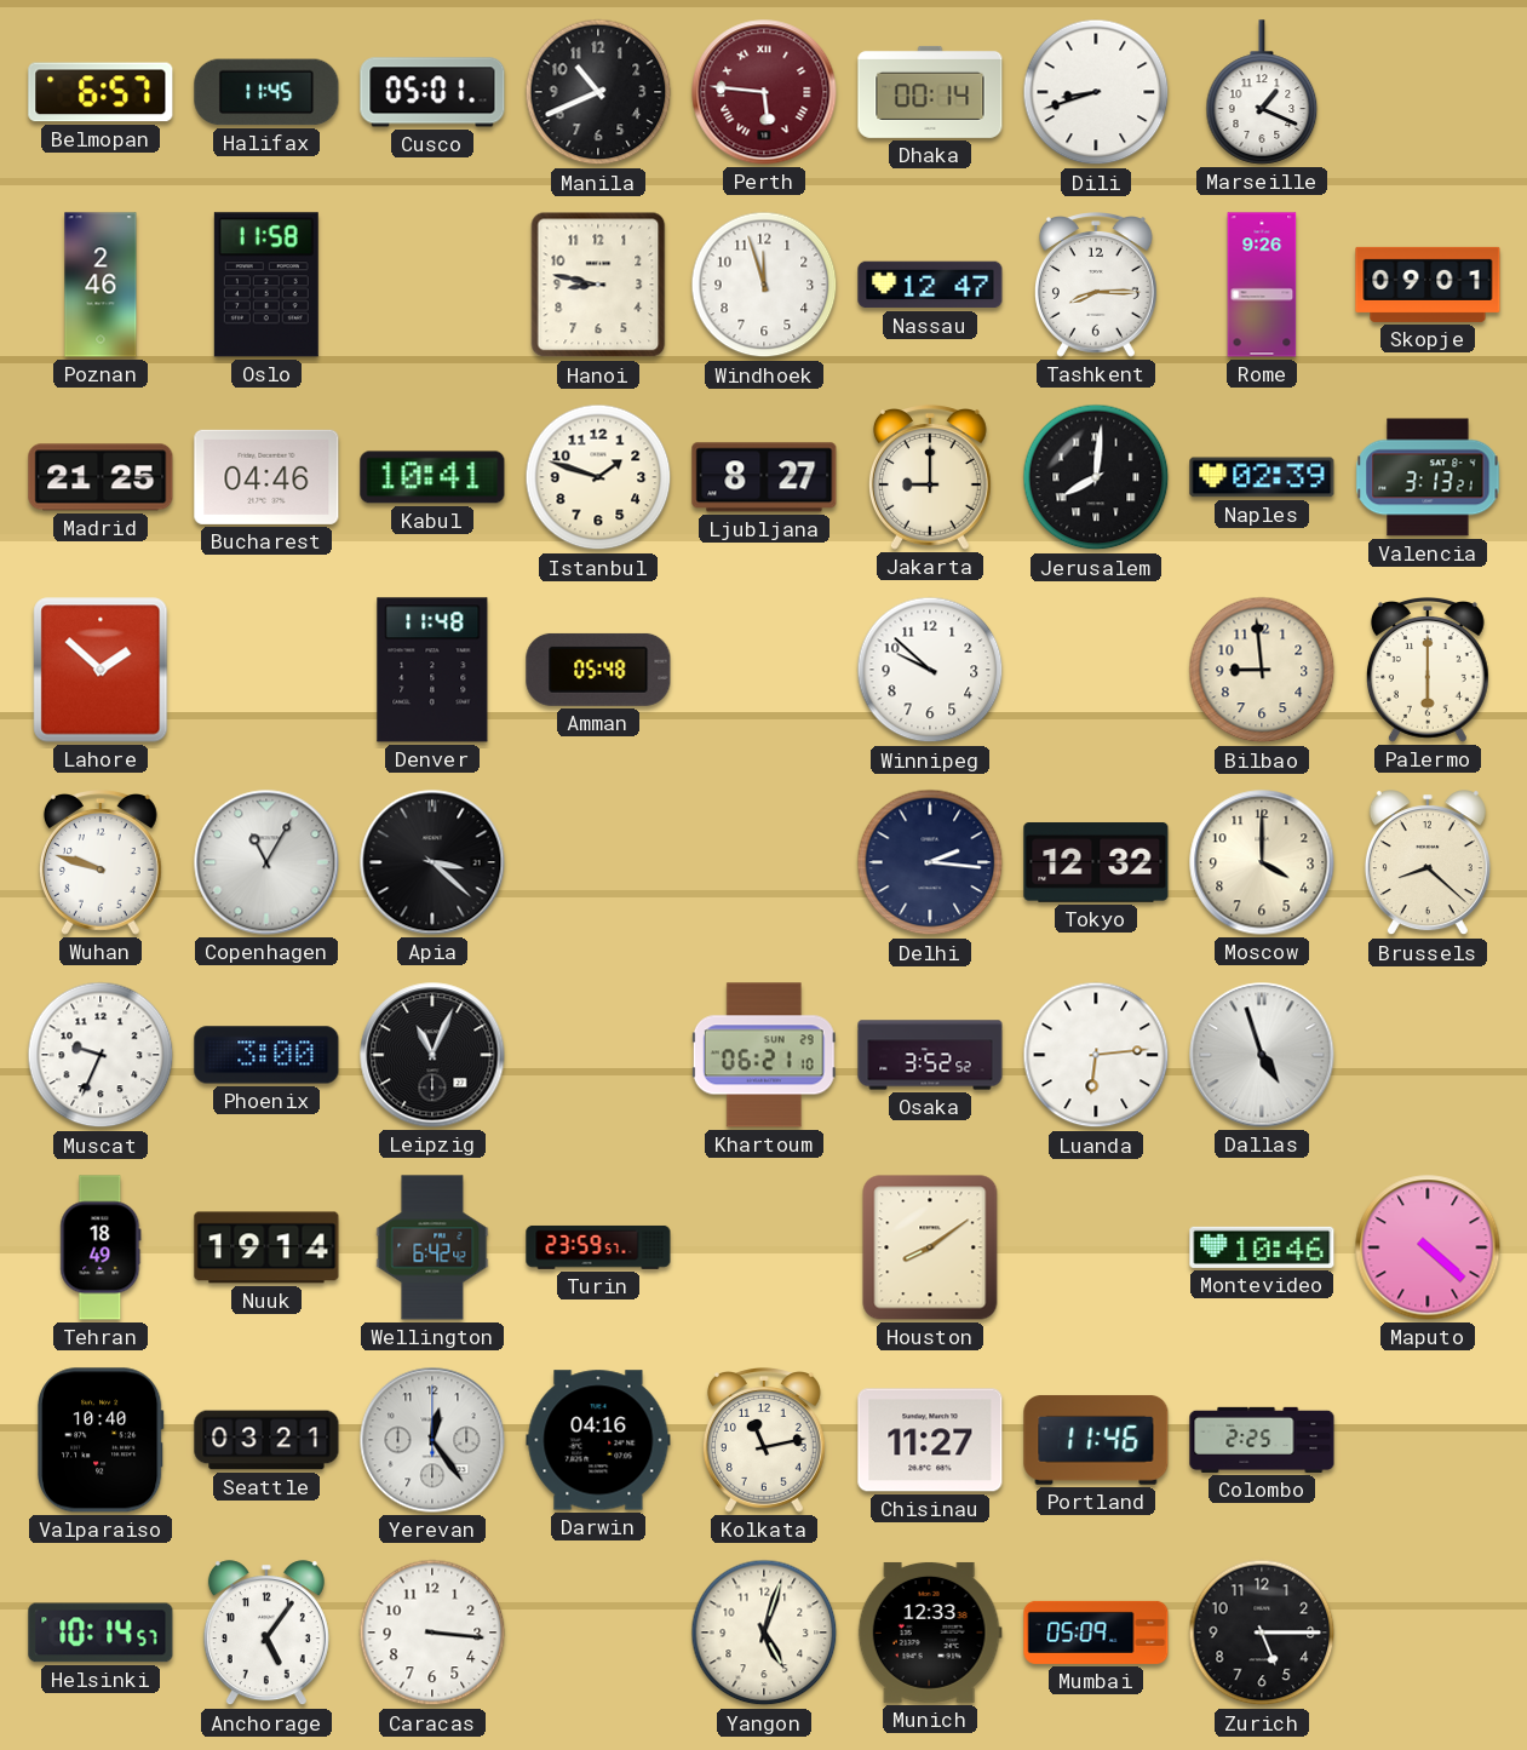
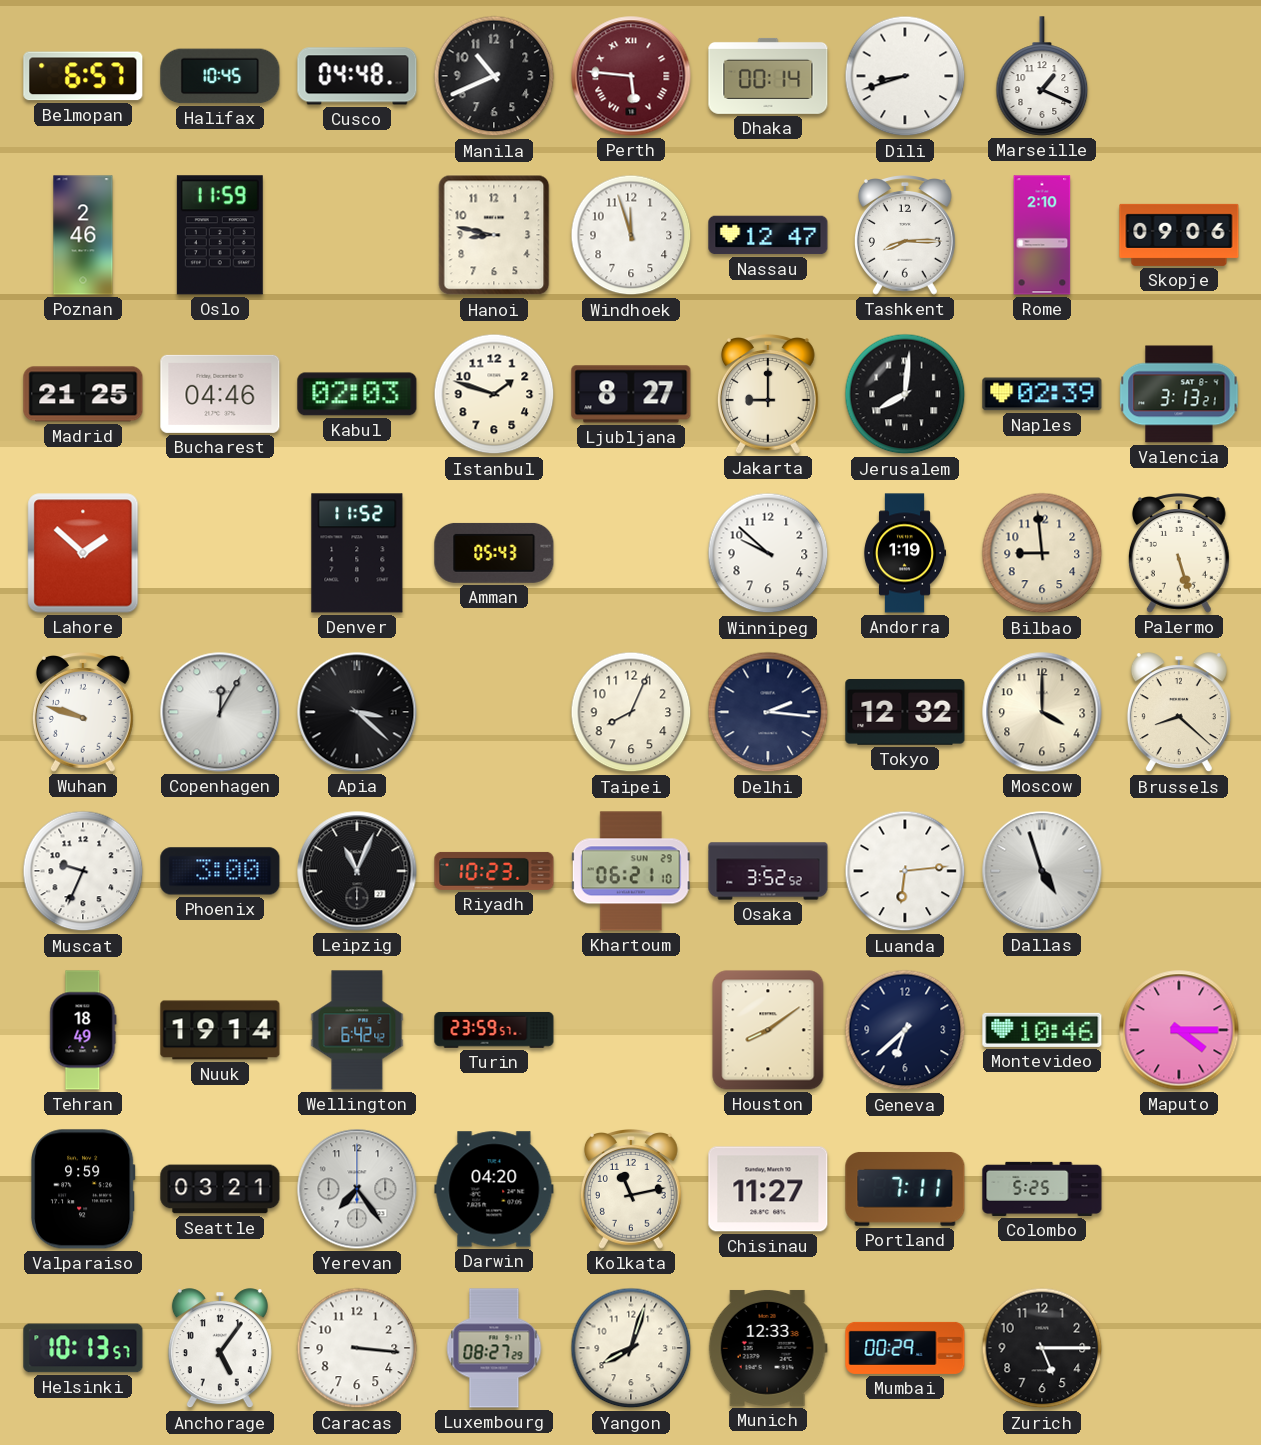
Halifax: 11:45 -> 10:45
Cusco: 05:01 -> 04:48
Oslo: 11:58 -> 11:59
Rome: 9:26 -> 2:10
Skopje: 09:01 -> 09:06
Kabul: 10:41 -> 02:03
Denver: 11:48 -> 11:52
Amman: 05:48 -> 05:43
Andorra: none -> 1:19
Palermo: 6:00 -> 5:27
Copenhagen: 11:05 -> 12:05
Taipei: none -> 8:04
Riyadh: none -> 10:23
Geneva: none -> 6:38
Maputo: 4:22 -> 4:15
Valparaiso: 10:40 -> 9:59
Yerevan: 12:24 -> 7:24
Darwin: 04:16 -> 04:20
Portland: 11:46 -> 7:11
Colombo: 2:25 -> 5:25
Helsinki: 10:14 -> 10:13
Luxembourg: none -> 08:27
Yangon: 5:03 -> 8:03
Mumbai: 05:09 -> 00:29
